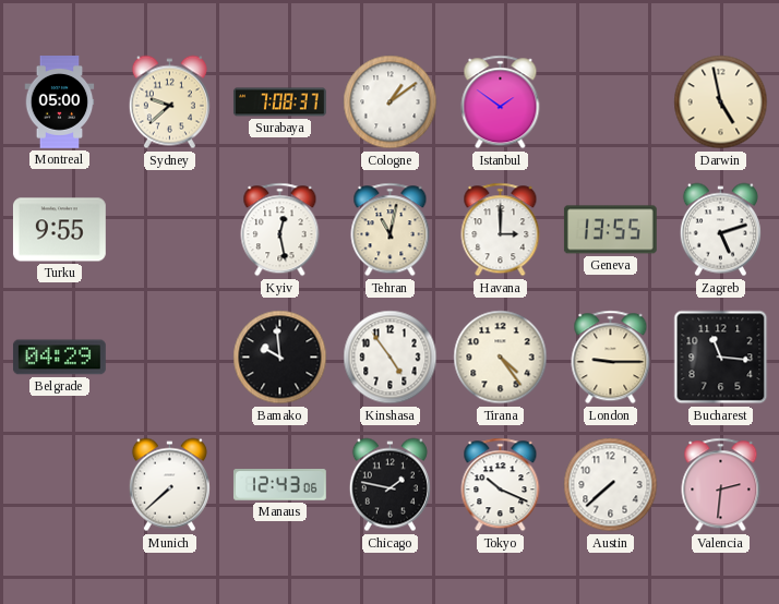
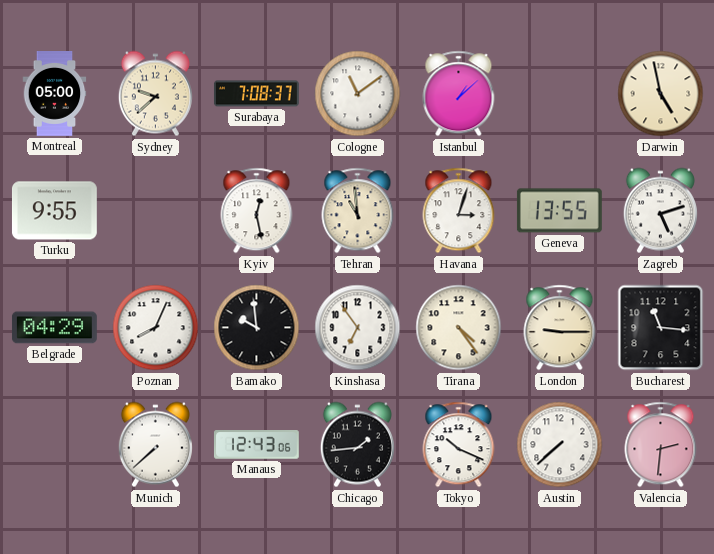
Cologne: 1:09 -> 11:09
Istanbul: 1:51 -> 1:08
Tehran: 11:02 -> 10:59
Havana: 3:00 -> 3:03
Poznan: none -> 8:04
Kinshasa: 4:54 -> 6:54
Chicago: 1:47 -> 1:44
